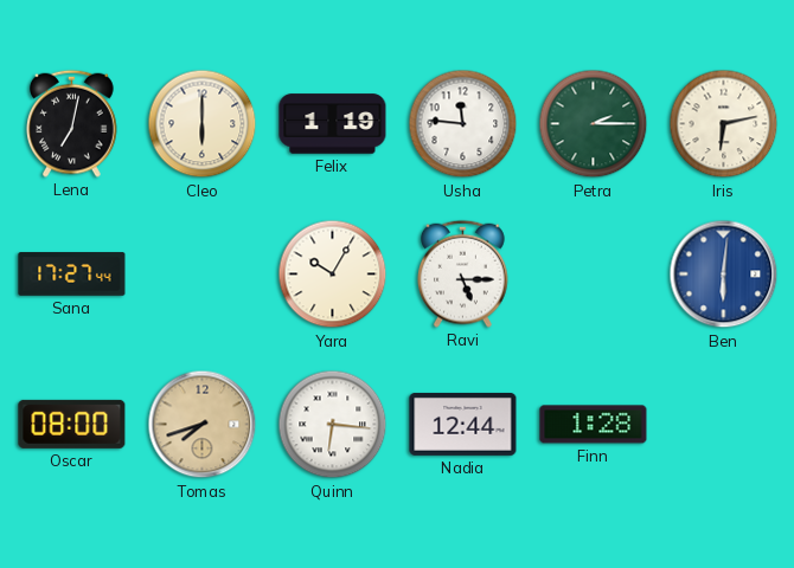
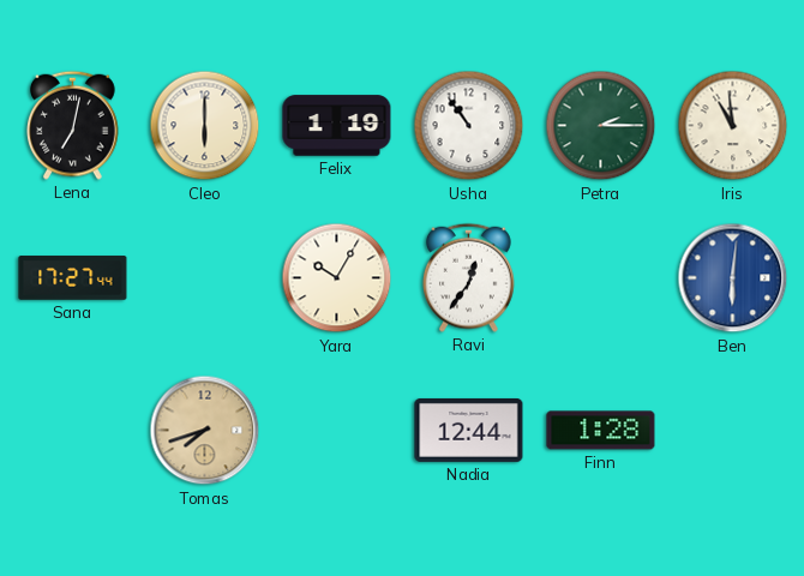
Usha: 11:46 -> 10:54
Iris: 6:13 -> 10:59
Ravi: 5:15 -> 12:36
Oscar: 08:00 -> none
Quinn: 6:16 -> none
